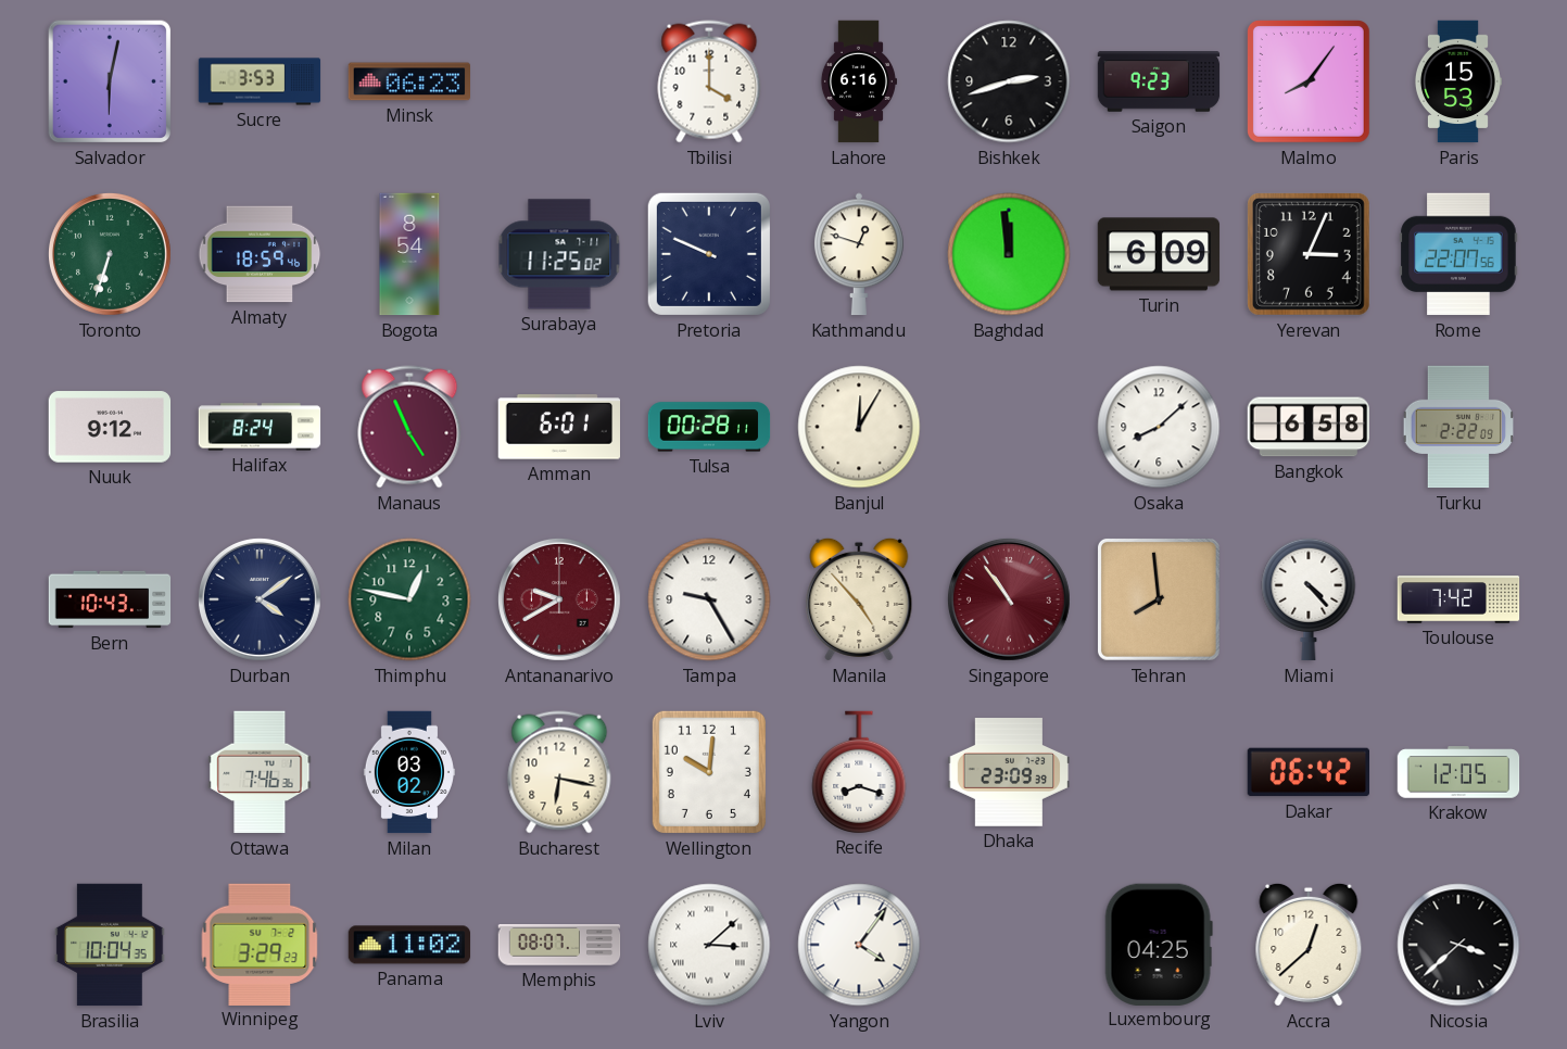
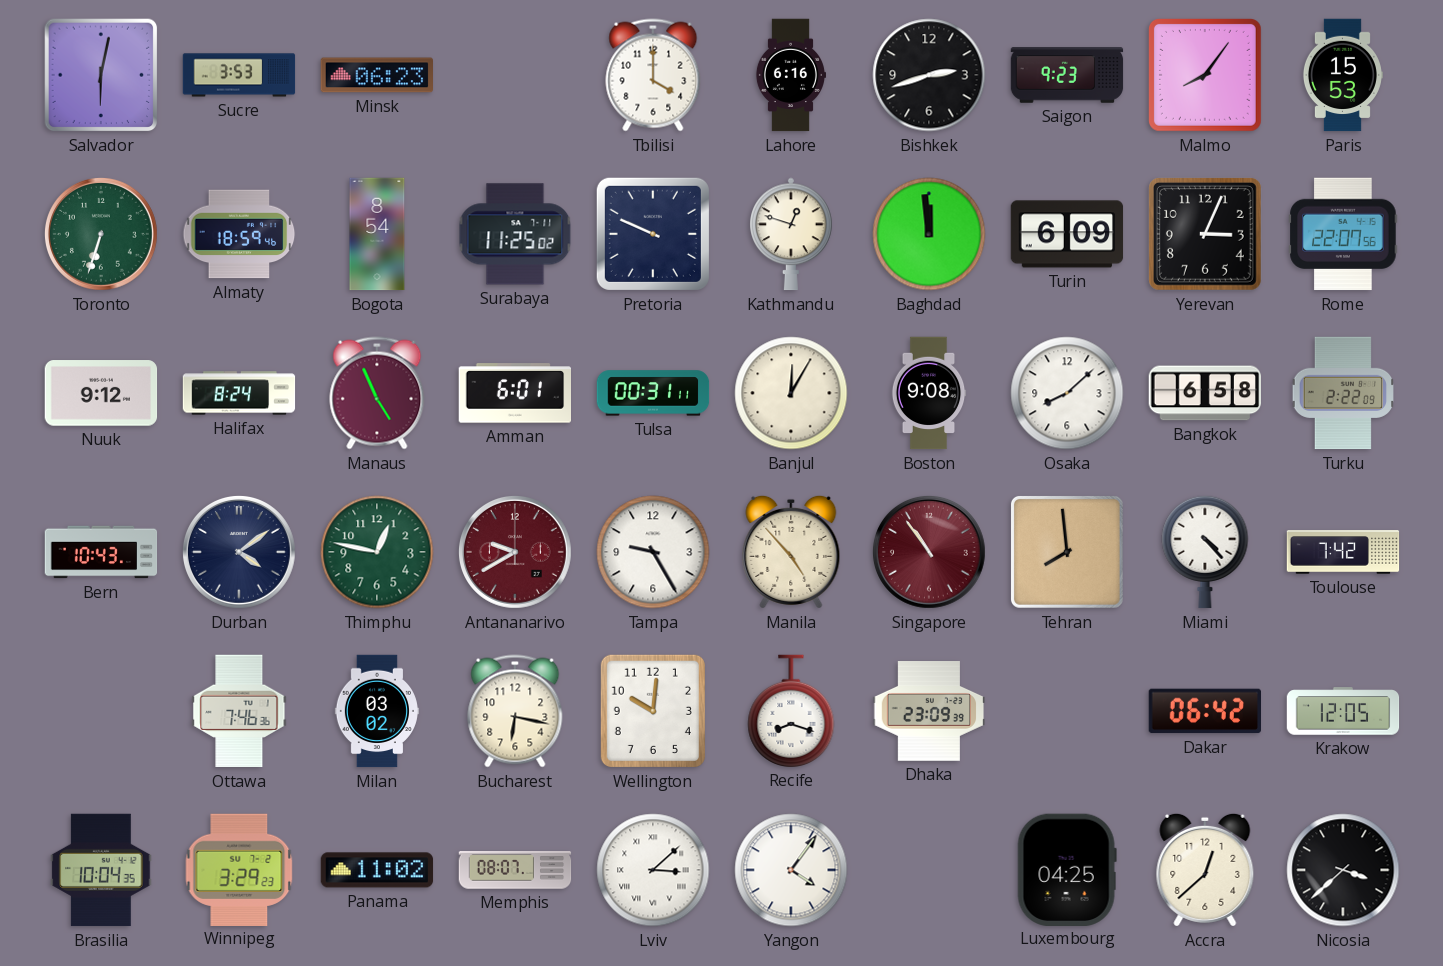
Tulsa: 00:28 -> 00:31
Boston: none -> 9:08
